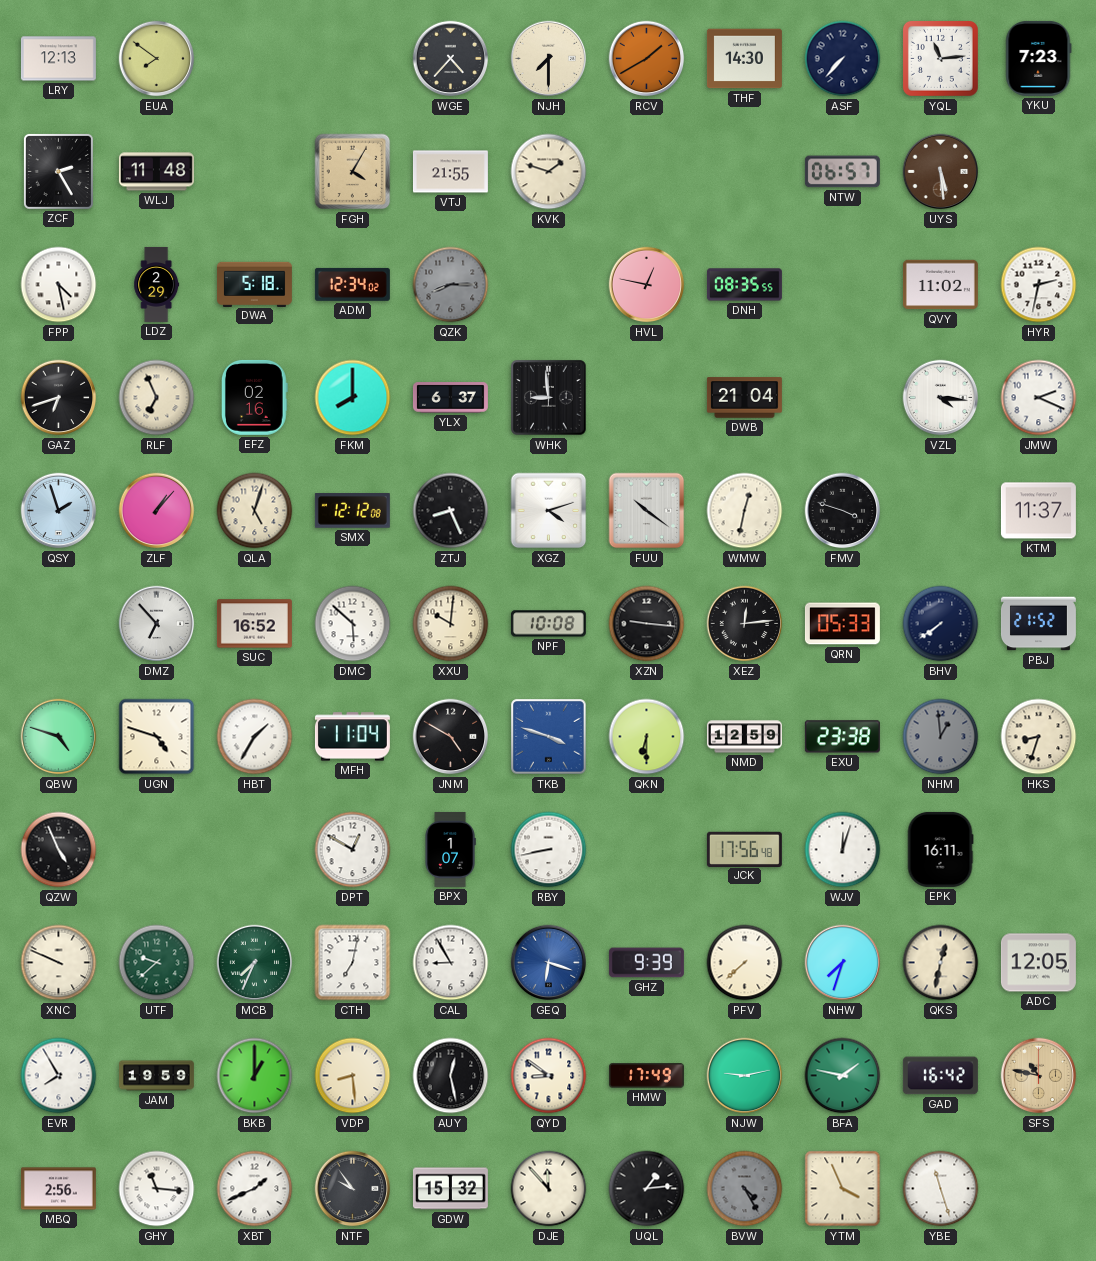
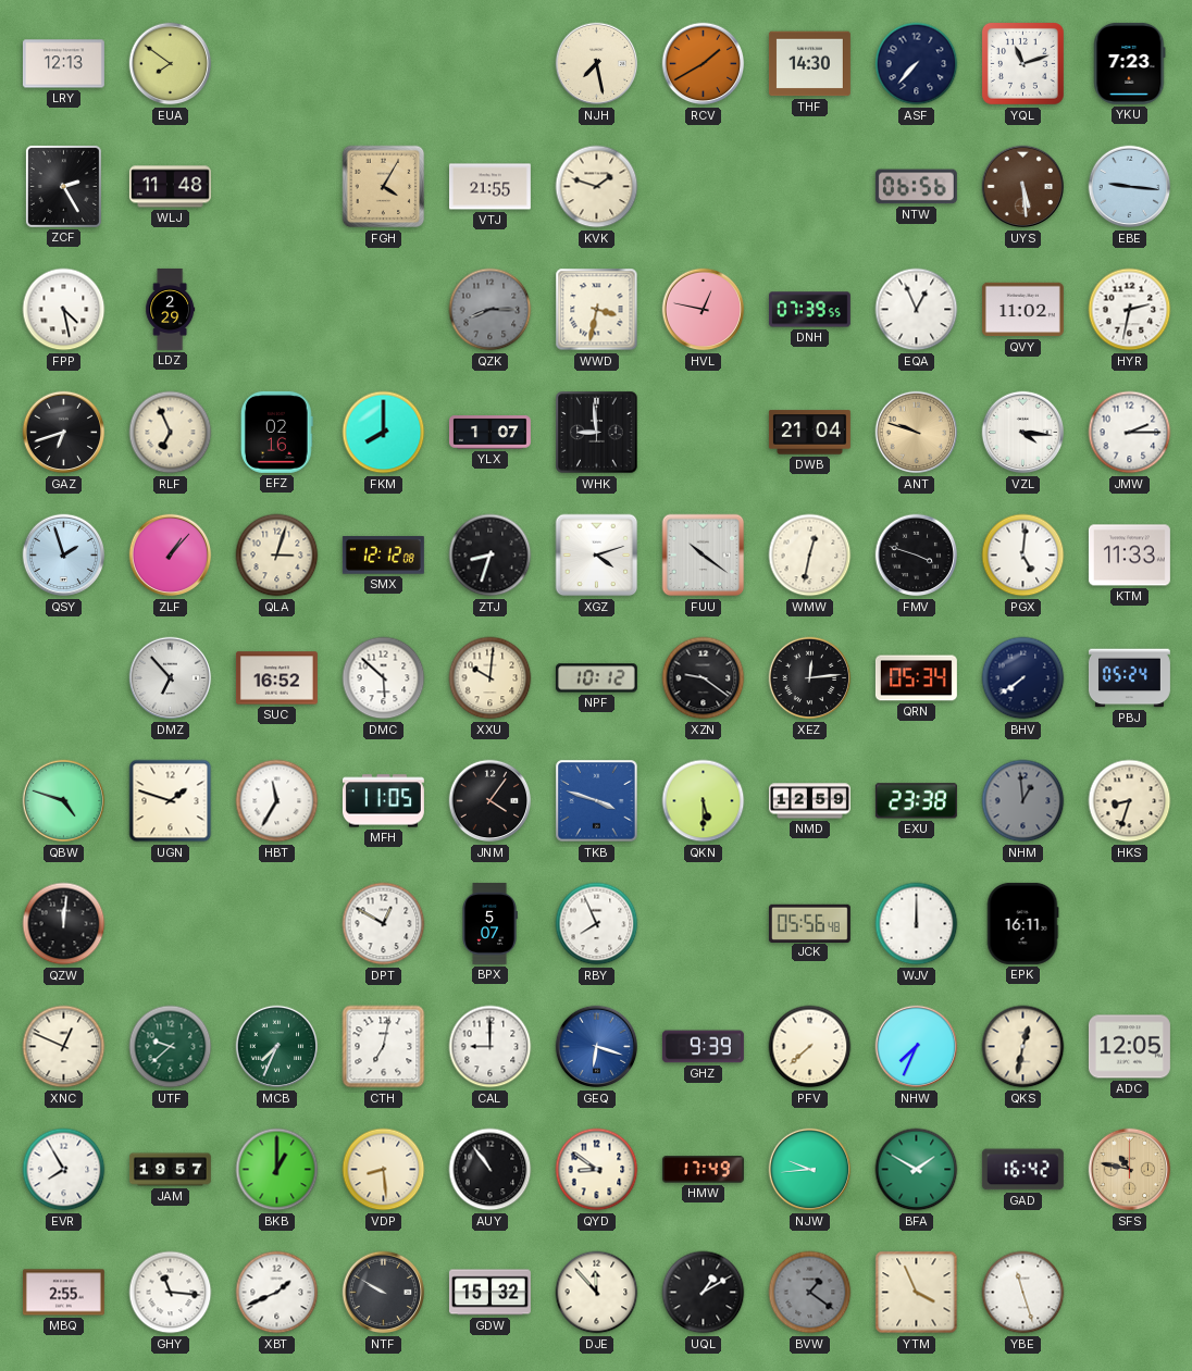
WGE: 4:37 -> none
NJH: 7:30 -> 7:28
YQL: 11:14 -> 11:12
NTW: 06:57 -> 06:56
EBE: none -> 9:16
DWA: 5:18 -> none
ADM: 12:34 -> none
WWD: none -> 3:32
DNH: 08:35 -> 07:39
EQA: none -> 12:56
YLX: 6:37 -> 1:07
ANT: none -> 9:48
JMW: 2:19 -> 2:15
QLA: 5:03 -> 3:03
ZTJ: 8:26 -> 8:33
PGX: none -> 5:01
KTM: 11:37 -> 11:33
NPF: 10:08 -> 10:12
XZN: 9:16 -> 9:21
QRN: 05:33 -> 05:34
PBJ: 21:52 -> 05:24
UGN: 4:48 -> 1:48
HBT: 1:35 -> 11:35
MFH: 11:04 -> 11:05
JNM: 4:50 -> 4:06
QKN: 6:30 -> 5:30
QZW: 4:56 -> 12:01
BPX: 1:07 -> 5:07
RBY: 8:43 -> 7:56
JCK: 17:56 -> 05:56
WJV: 12:03 -> 12:00
XNC: 9:49 -> 12:49
CAL: 8:55 -> 9:00
NHW: 7:33 -> 7:34
JAM: 19:59 -> 19:57
AUY: 12:28 -> 10:54
NJW: 9:13 -> 9:44
BFA: 1:47 -> 1:50
MBQ: 2:56 -> 2:55
NTF: 9:54 -> 9:50
UQL: 1:14 -> 1:10
BVW: 4:25 -> 1:21
